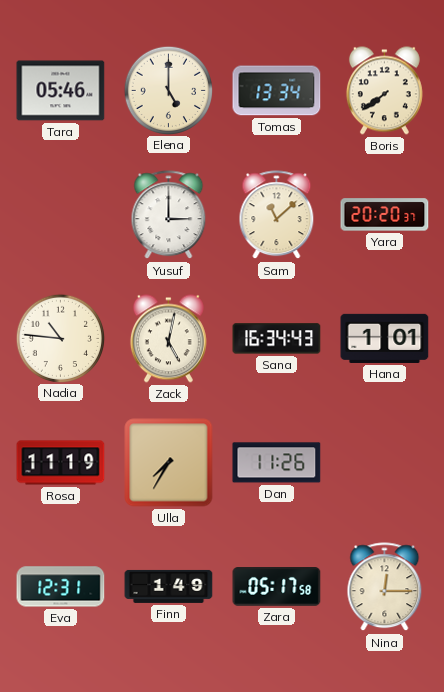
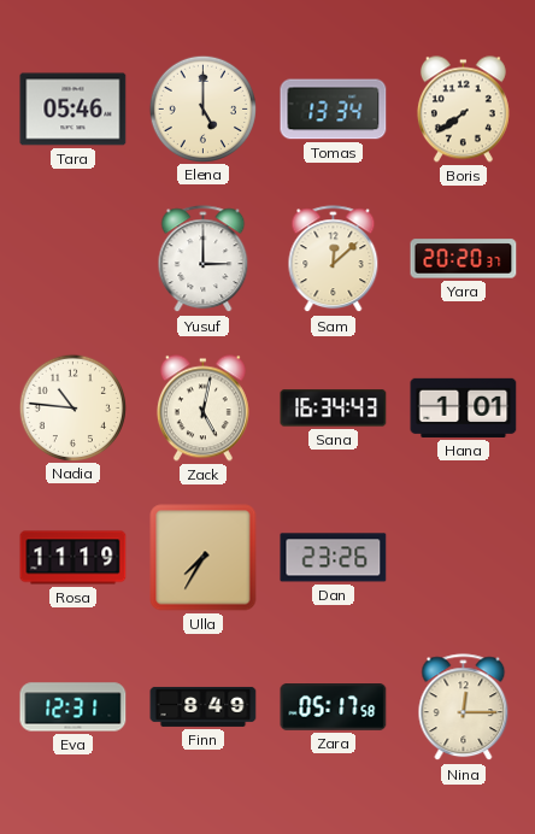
Sam: 11:08 -> 12:08
Dan: 11:26 -> 23:26
Finn: 1:49 -> 8:49
